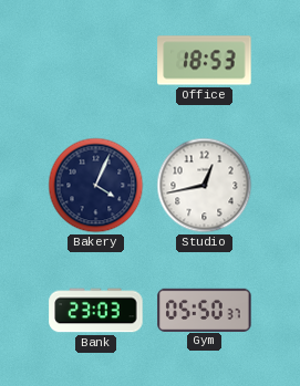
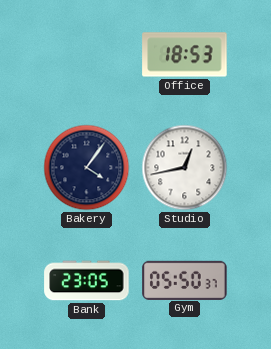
Bakery: 4:04 -> 4:06
Bank: 23:03 -> 23:05
